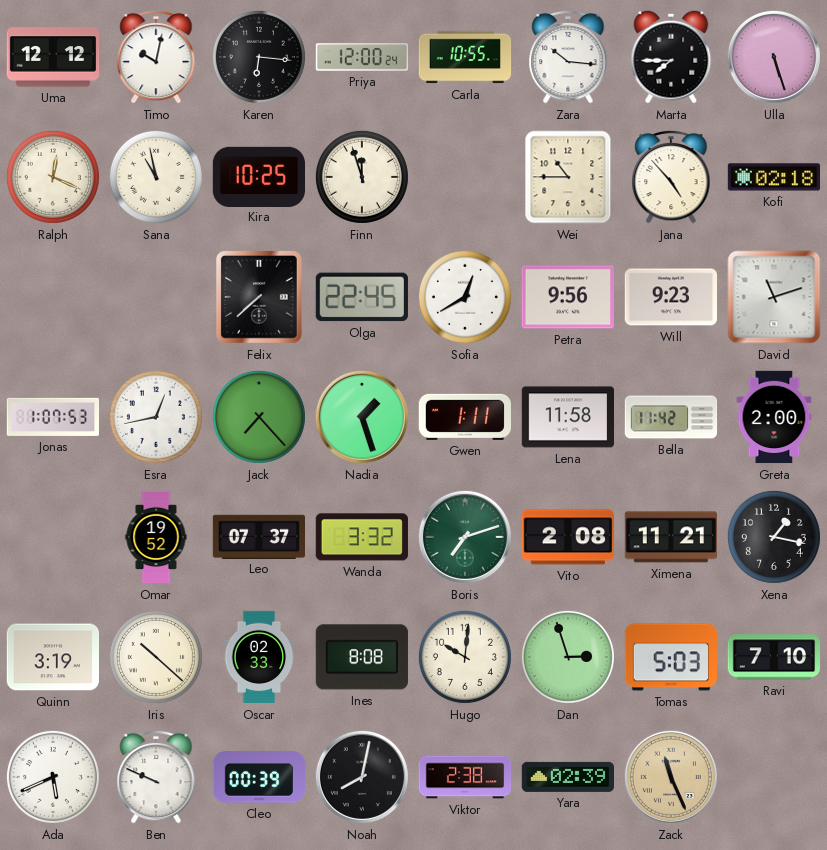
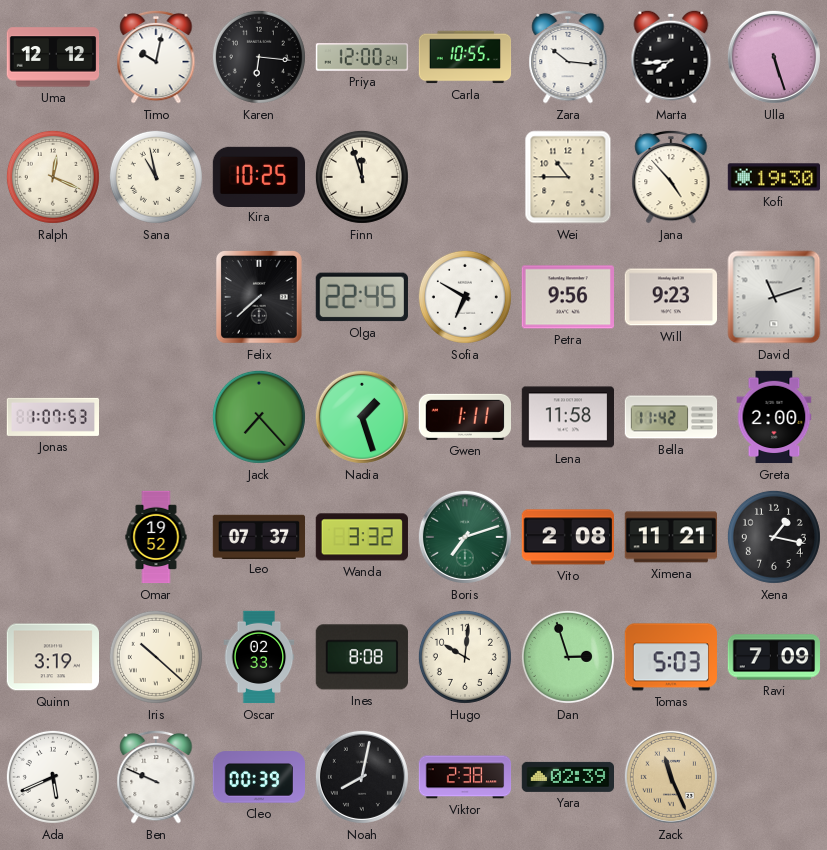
Marta: 7:45 -> 7:44
Kofi: 02:18 -> 19:30
Sofia: 12:40 -> 6:50
Esra: 12:43 -> none
Ravi: 7:10 -> 7:09
